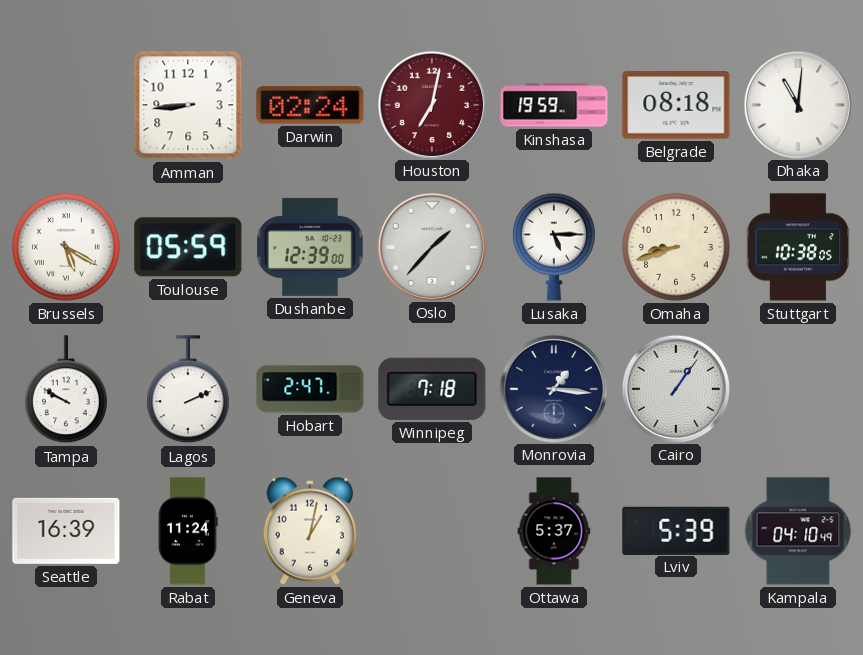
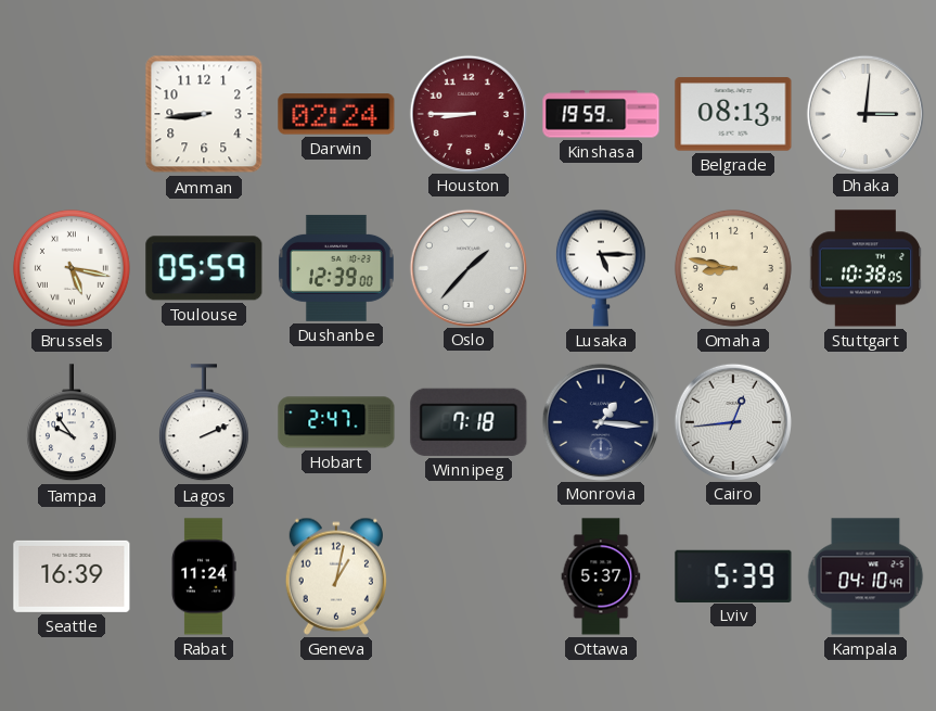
Houston: 7:02 -> 8:45
Belgrade: 08:18 -> 08:13
Dhaka: 11:01 -> 3:01
Brussels: 5:20 -> 5:17
Omaha: 8:42 -> 8:47
Tampa: 9:50 -> 9:54
Cairo: 1:06 -> 12:44
